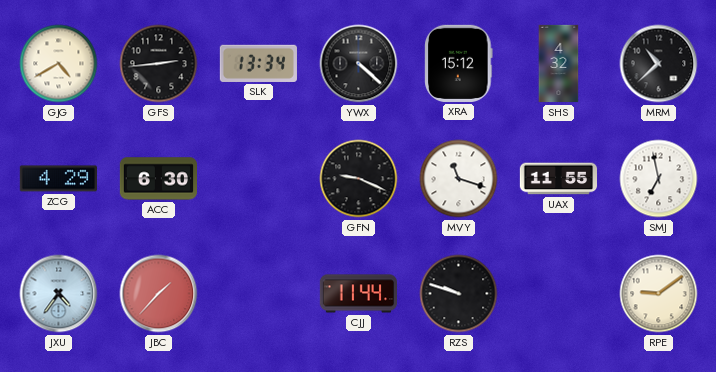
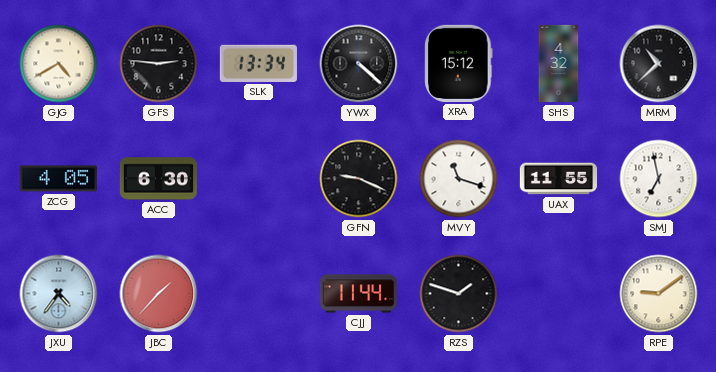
GFS: 2:44 -> 2:46
ZCG: 4:29 -> 4:05
RZS: 9:48 -> 1:48
